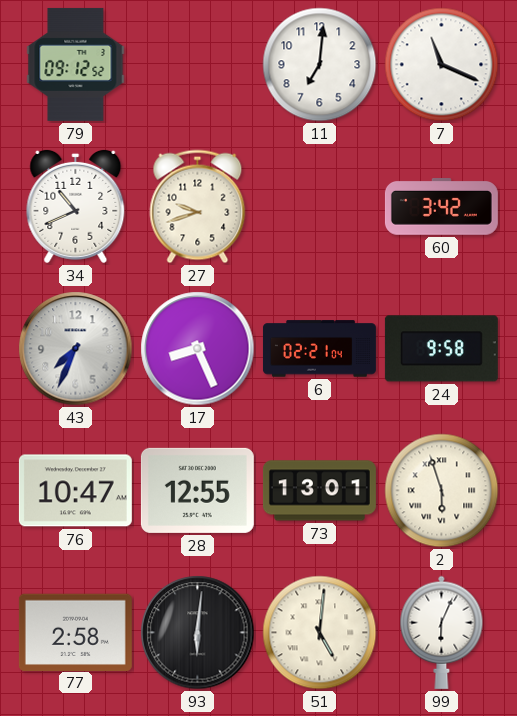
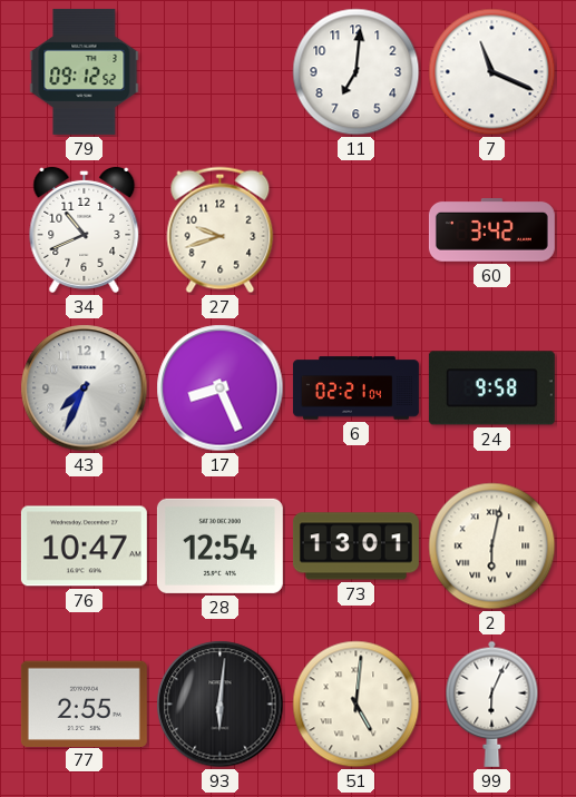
28: 12:55 -> 12:54
2: 5:57 -> 6:02
77: 2:58 -> 2:55
